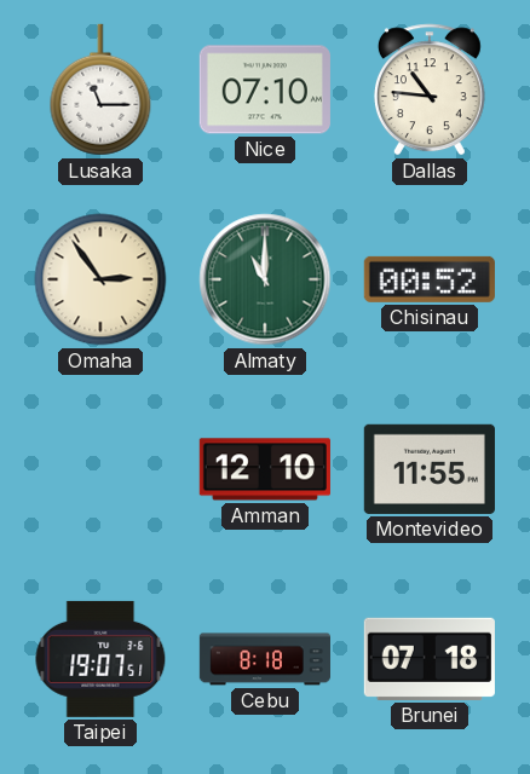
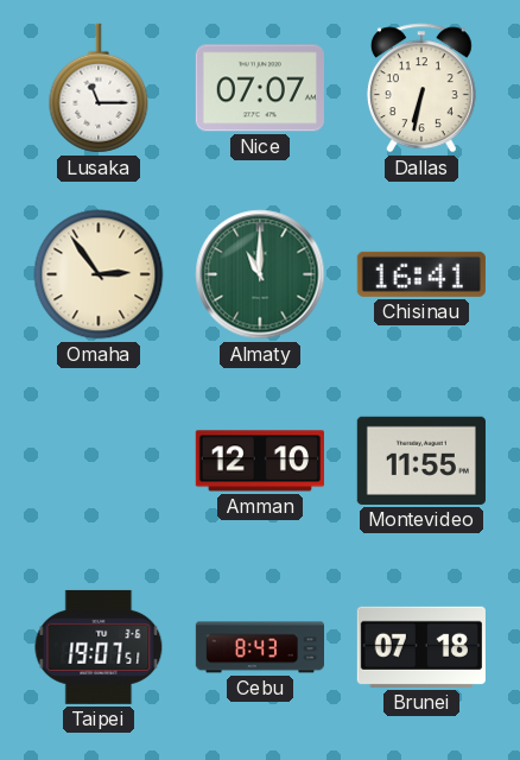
Nice: 07:10 -> 07:07
Dallas: 10:46 -> 6:32
Chisinau: 00:52 -> 16:41
Cebu: 8:18 -> 8:43
